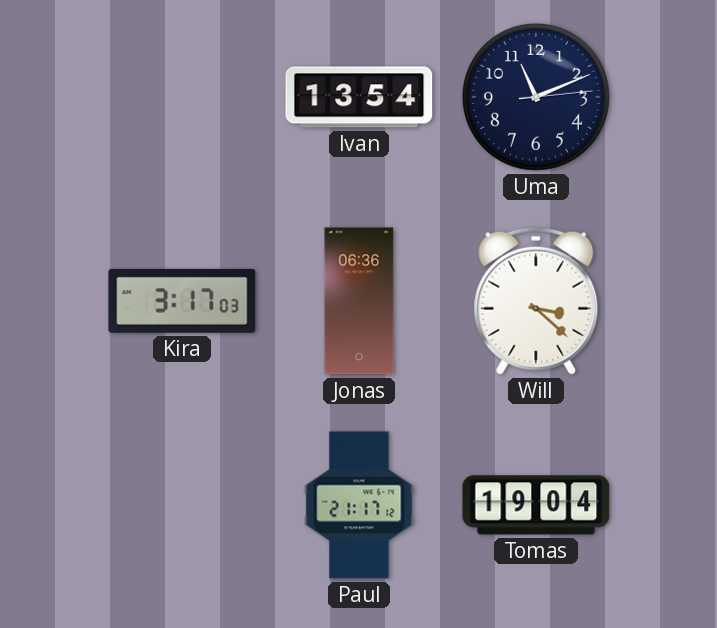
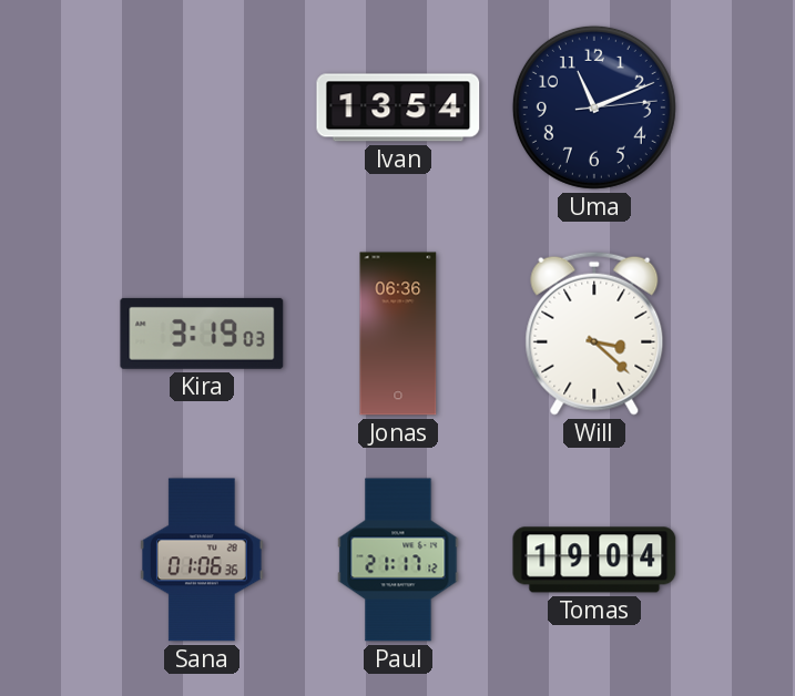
Kira: 3:17 -> 3:19
Sana: none -> 01:06
